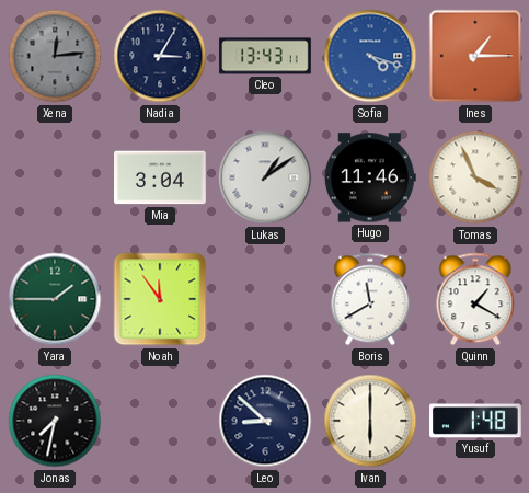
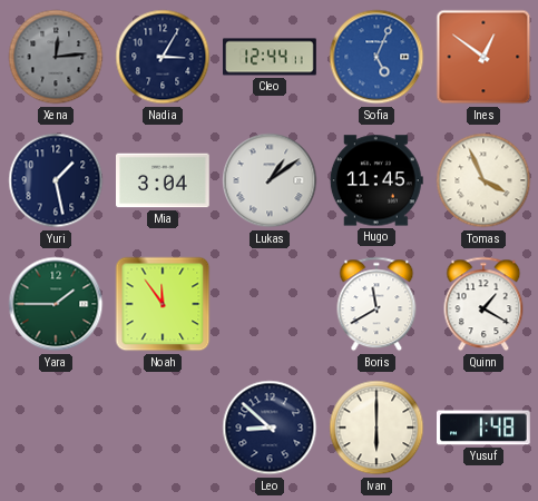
Cleo: 13:43 -> 12:44
Sofia: 4:18 -> 5:04
Ines: 1:15 -> 12:51
Yuri: none -> 1:28
Hugo: 11:46 -> 11:45
Jonas: 7:32 -> none
